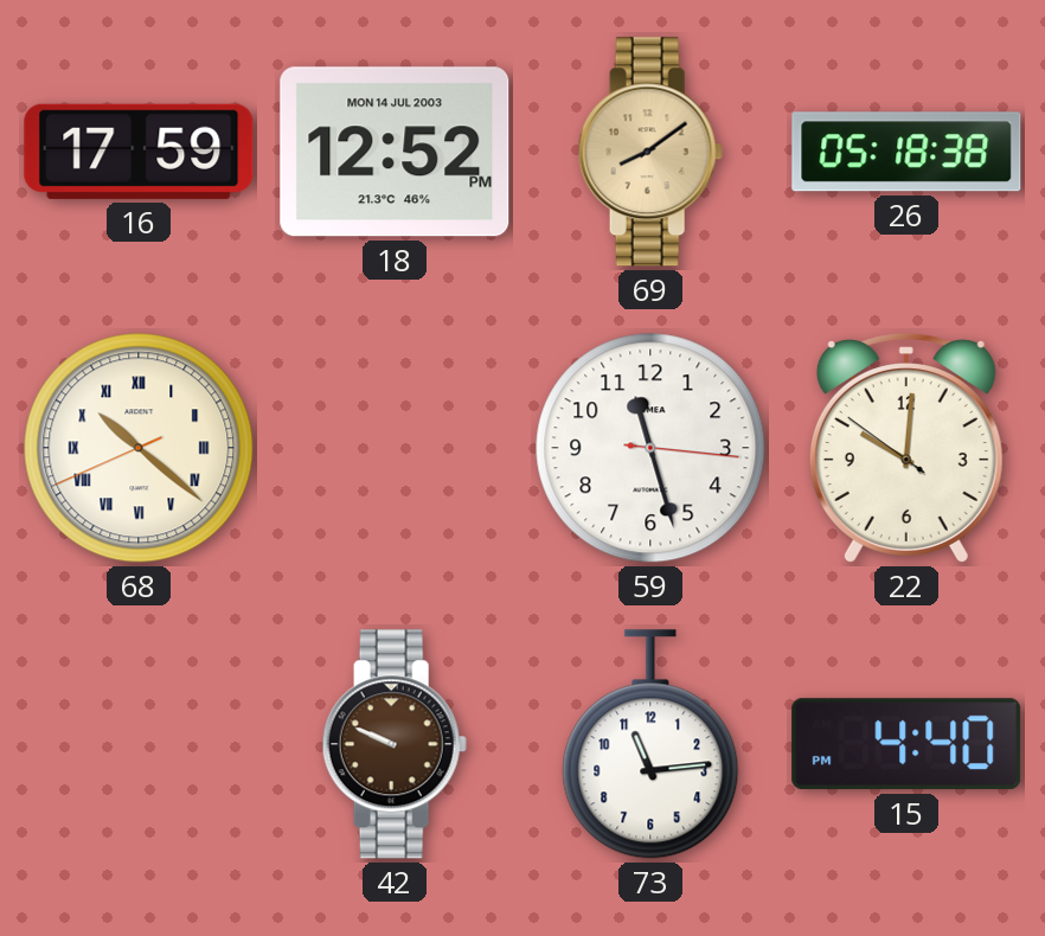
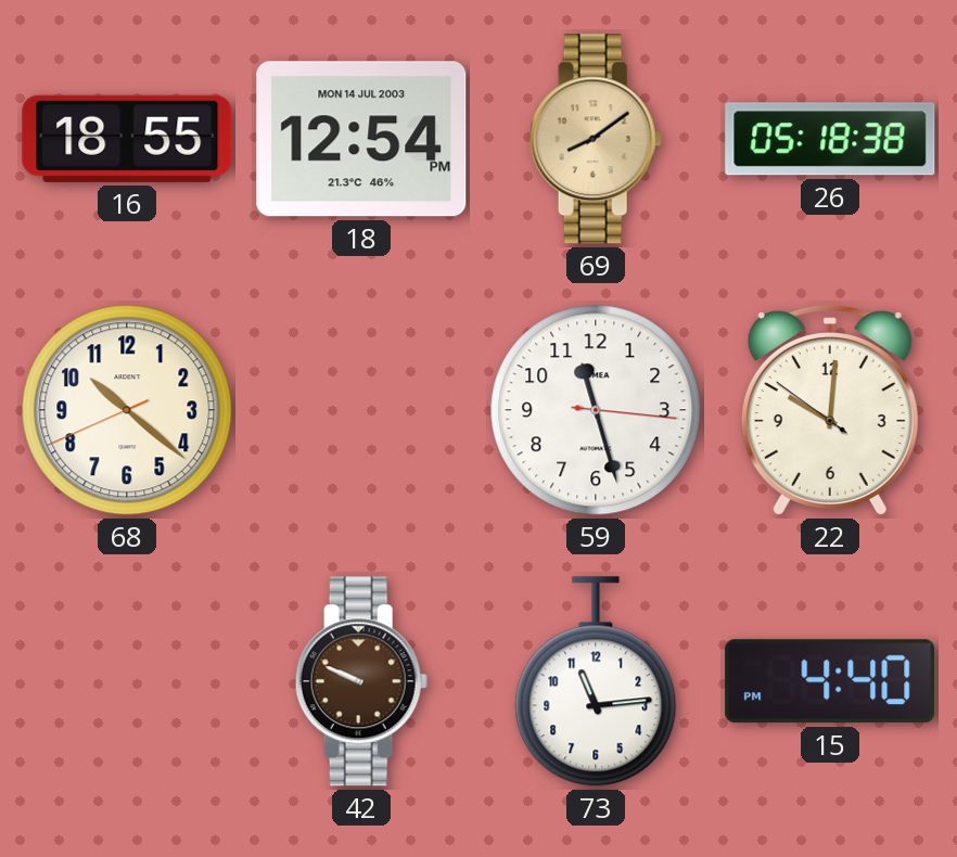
16: 17:59 -> 18:55
18: 12:52 -> 12:54
68 numerals: Roman -> Arabic
